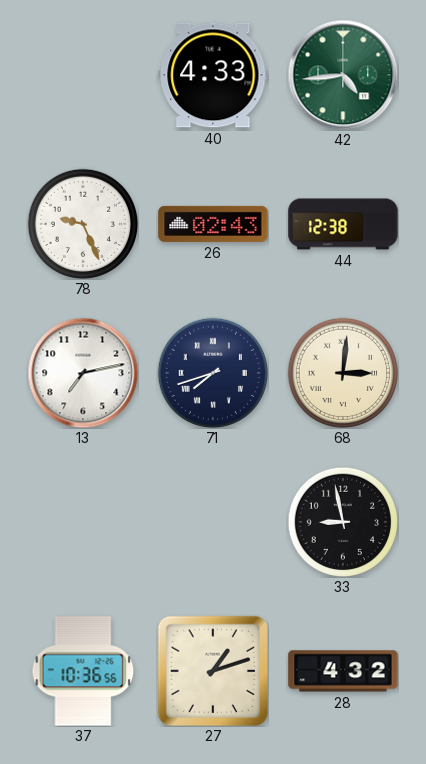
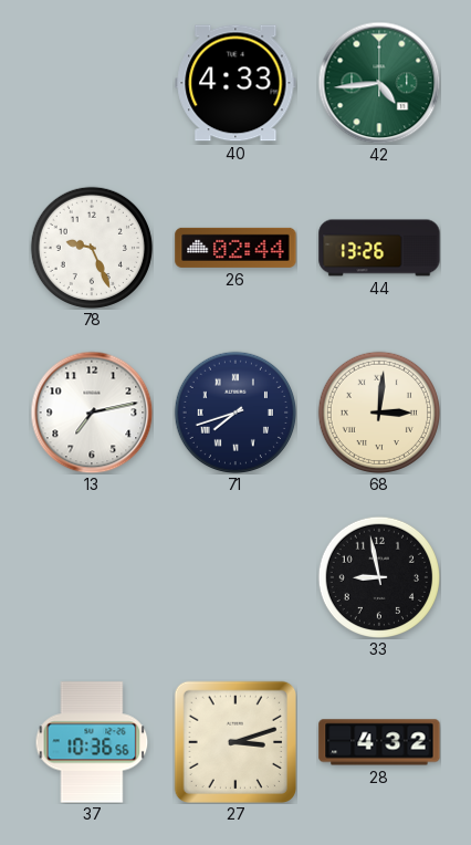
26: 02:43 -> 02:44
44: 12:38 -> 13:26
27: 1:12 -> 3:12
